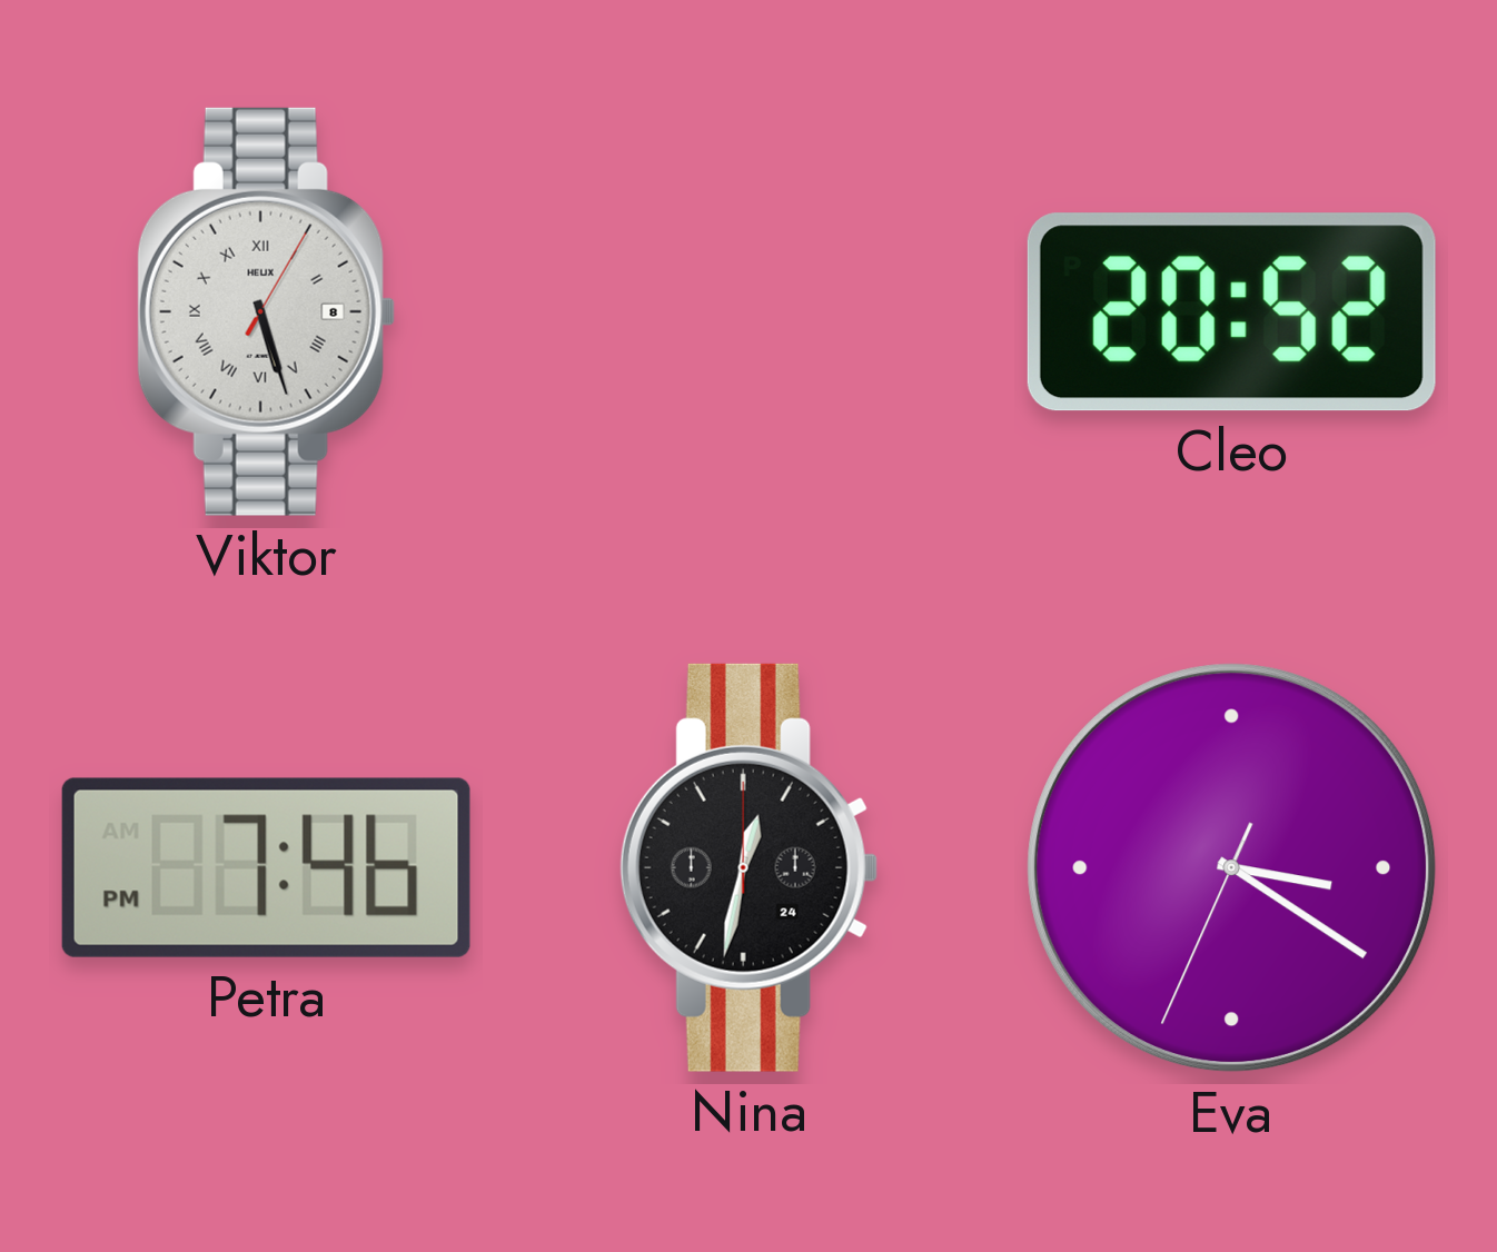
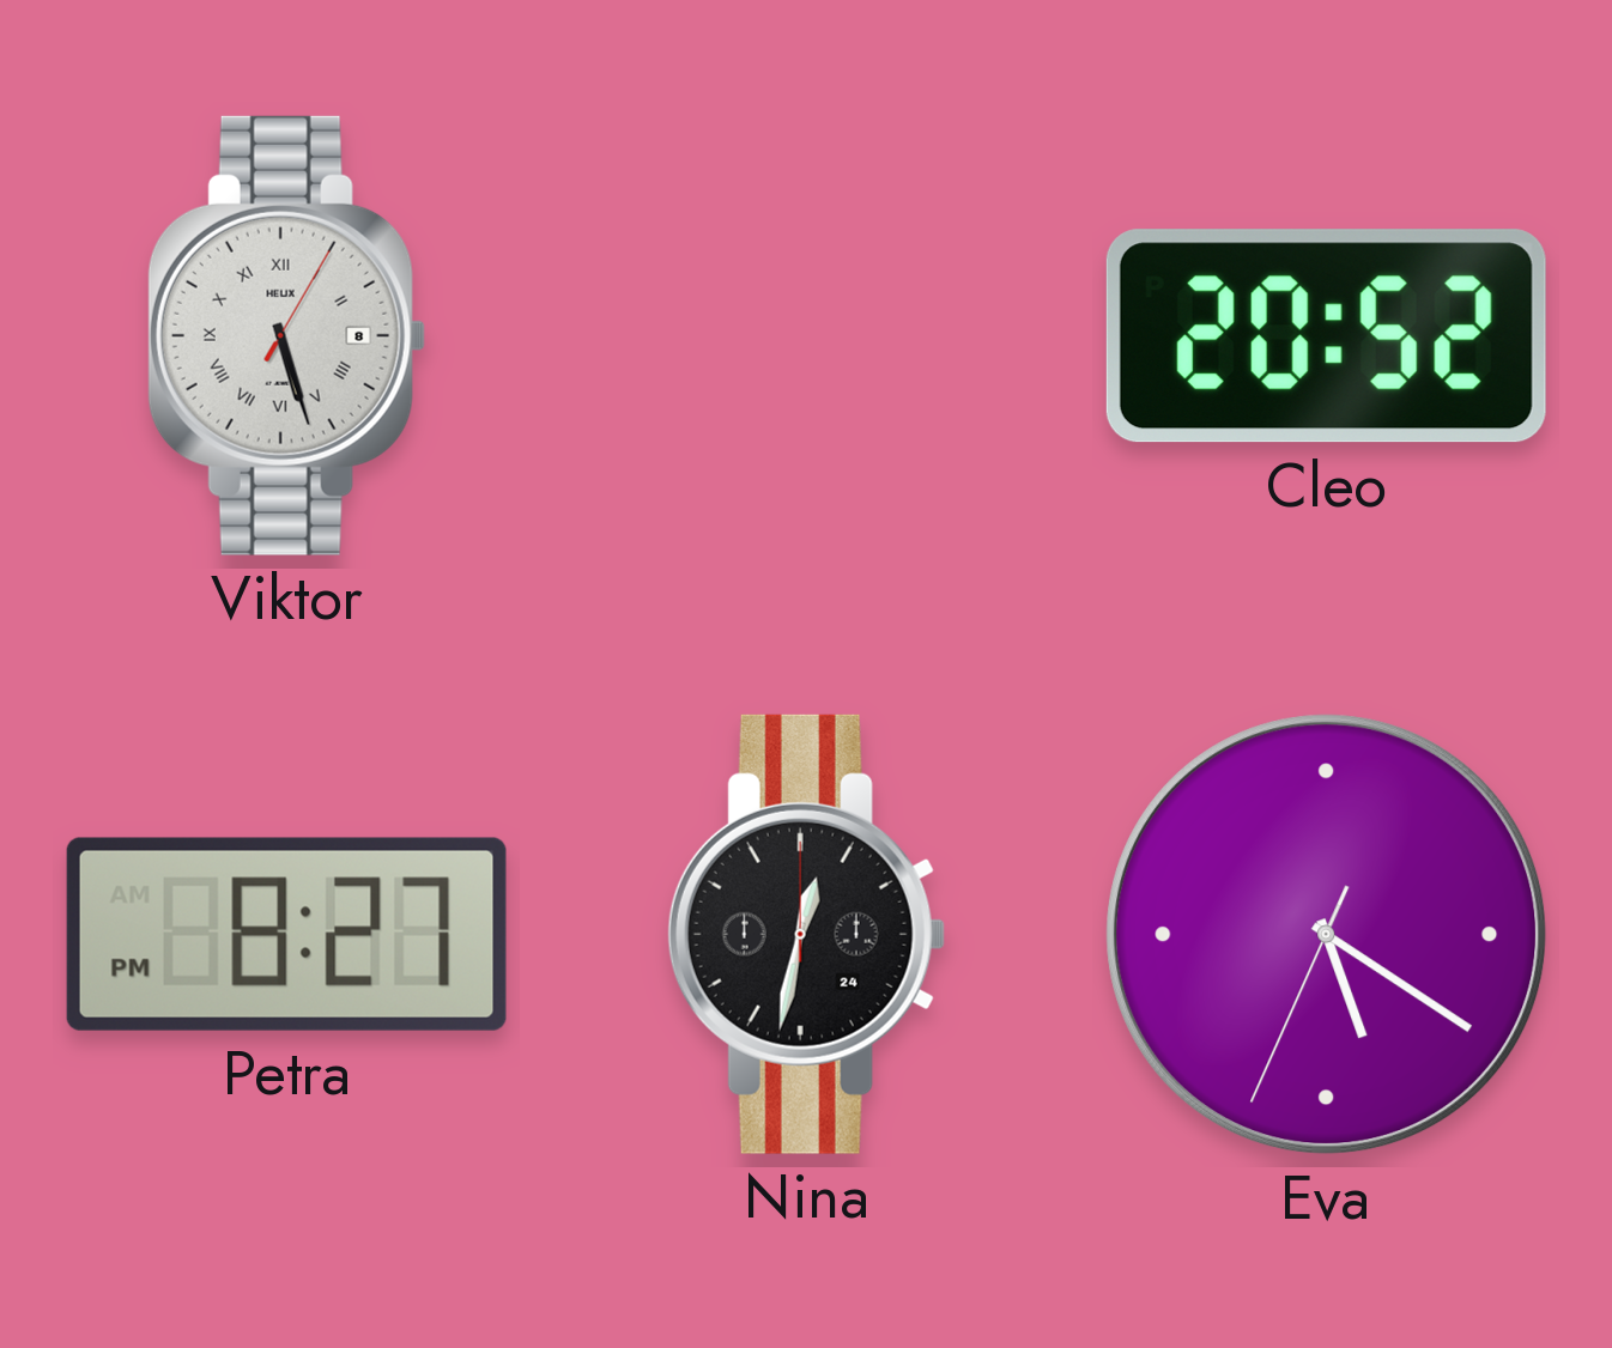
Petra: 7:46 -> 8:27
Eva: 3:20 -> 5:20
